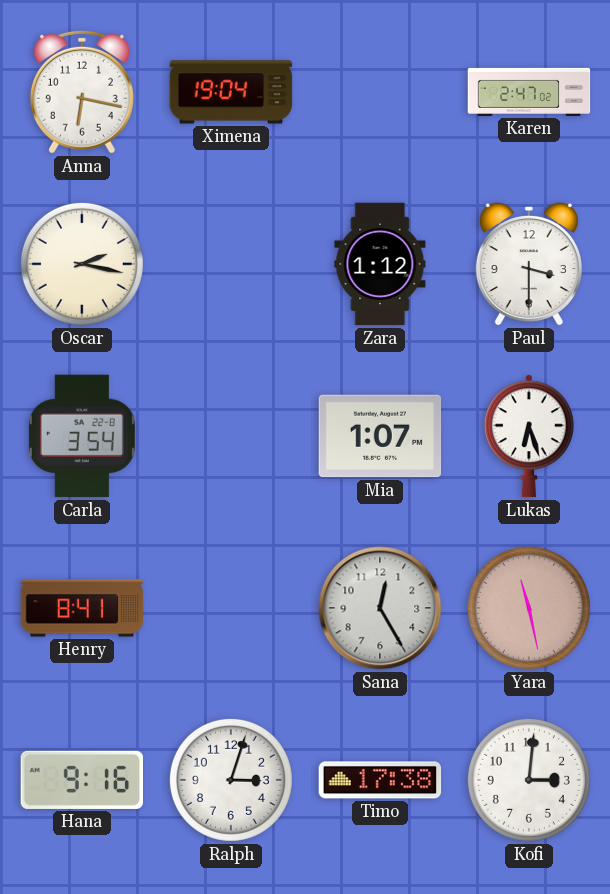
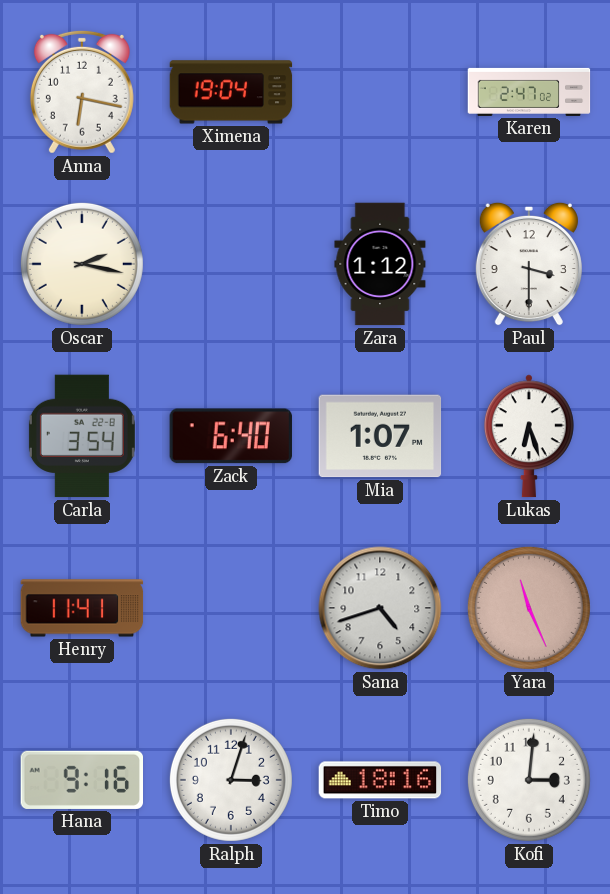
Zack: none -> 6:40
Henry: 8:41 -> 11:41
Sana: 12:25 -> 4:42
Yara: 11:28 -> 11:26
Timo: 17:38 -> 18:16
